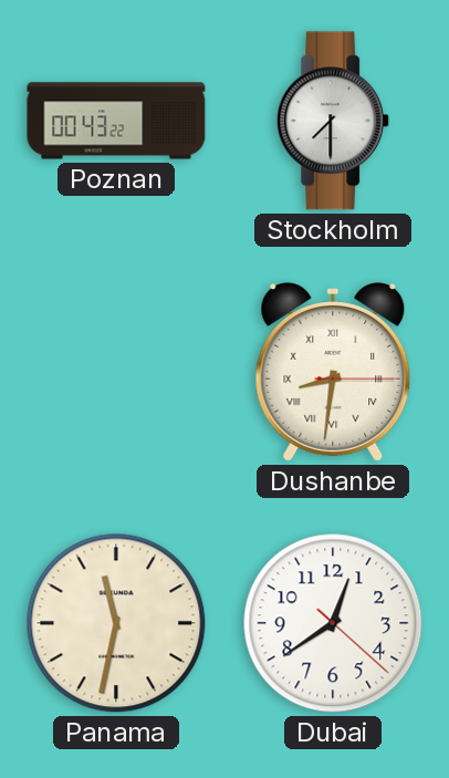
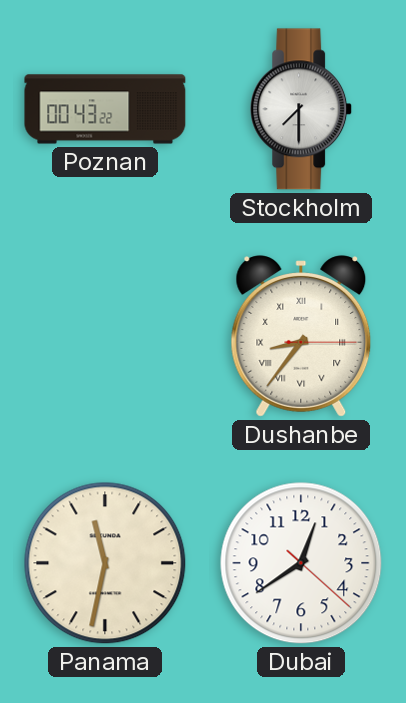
Dushanbe: 8:31 -> 8:36
